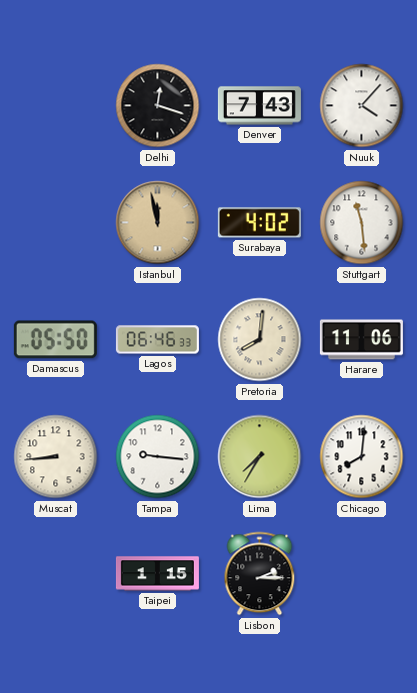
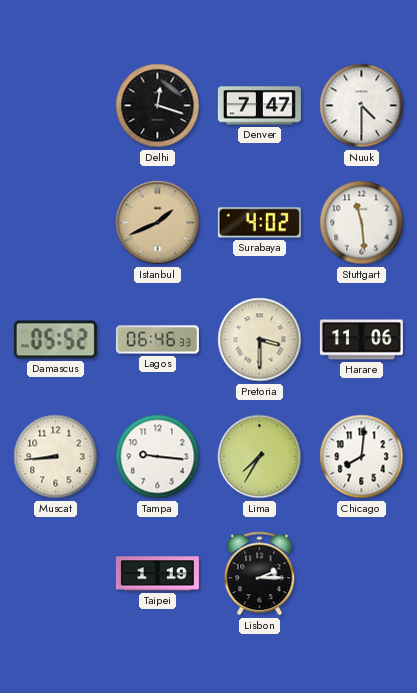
Denver: 7:43 -> 7:47
Nuuk: 4:07 -> 4:30
Istanbul: 11:58 -> 1:41
Damascus: 05:50 -> 05:52
Pretoria: 8:01 -> 3:30
Taipei: 1:15 -> 1:19
